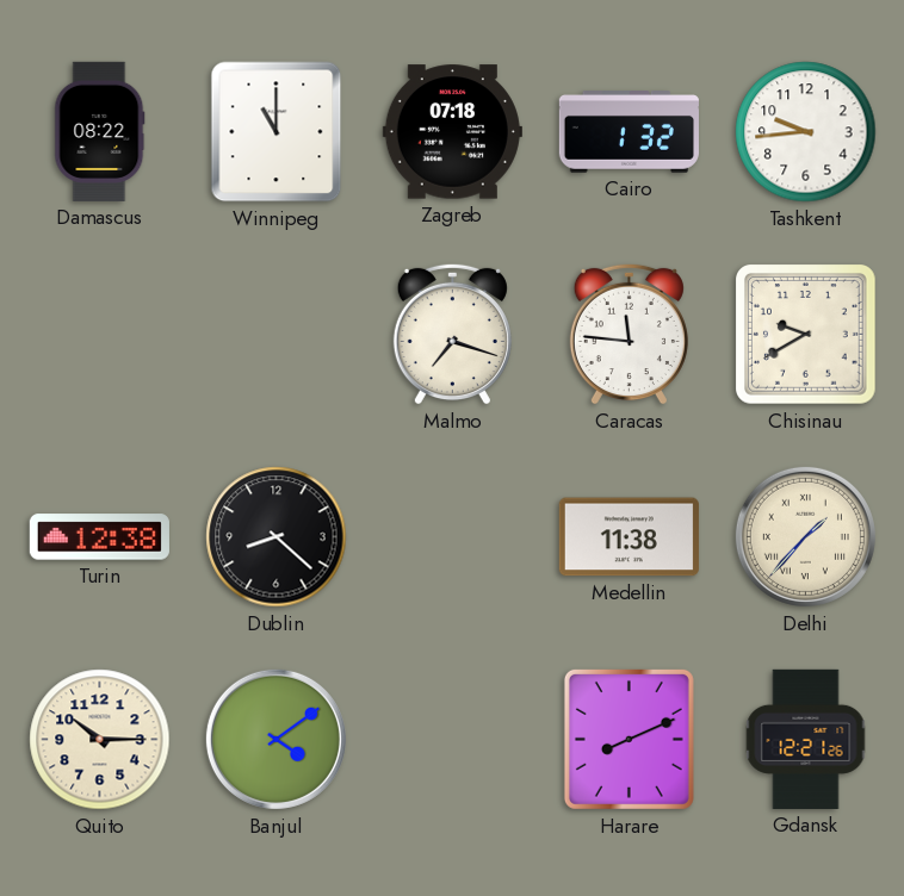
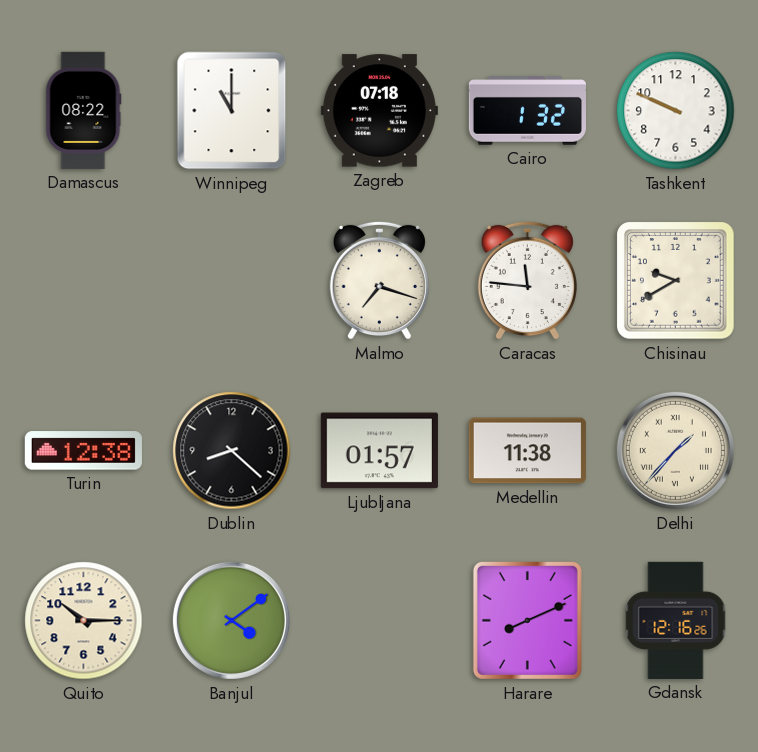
Tashkent: 9:44 -> 9:49
Ljubljana: none -> 01:57
Gdansk: 12:21 -> 12:16
